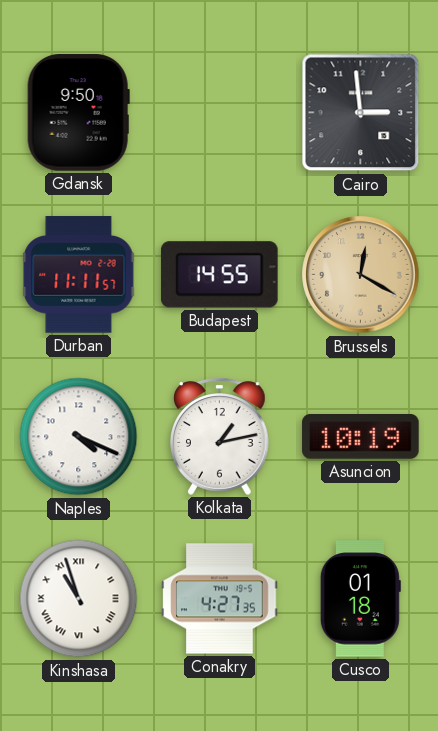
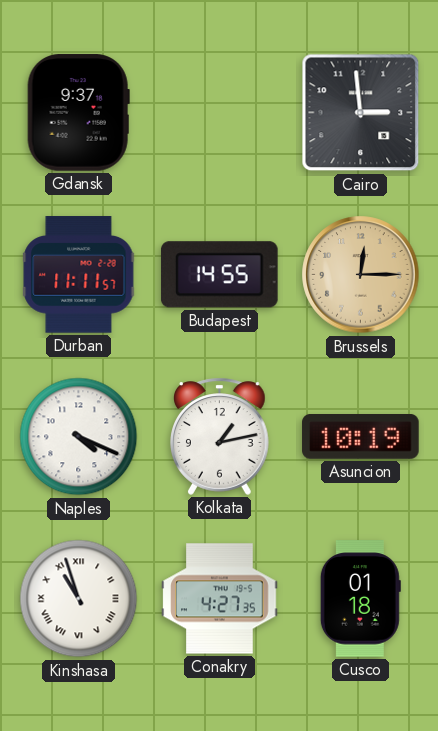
Gdansk: 9:50 -> 9:37
Brussels: 12:20 -> 12:15
